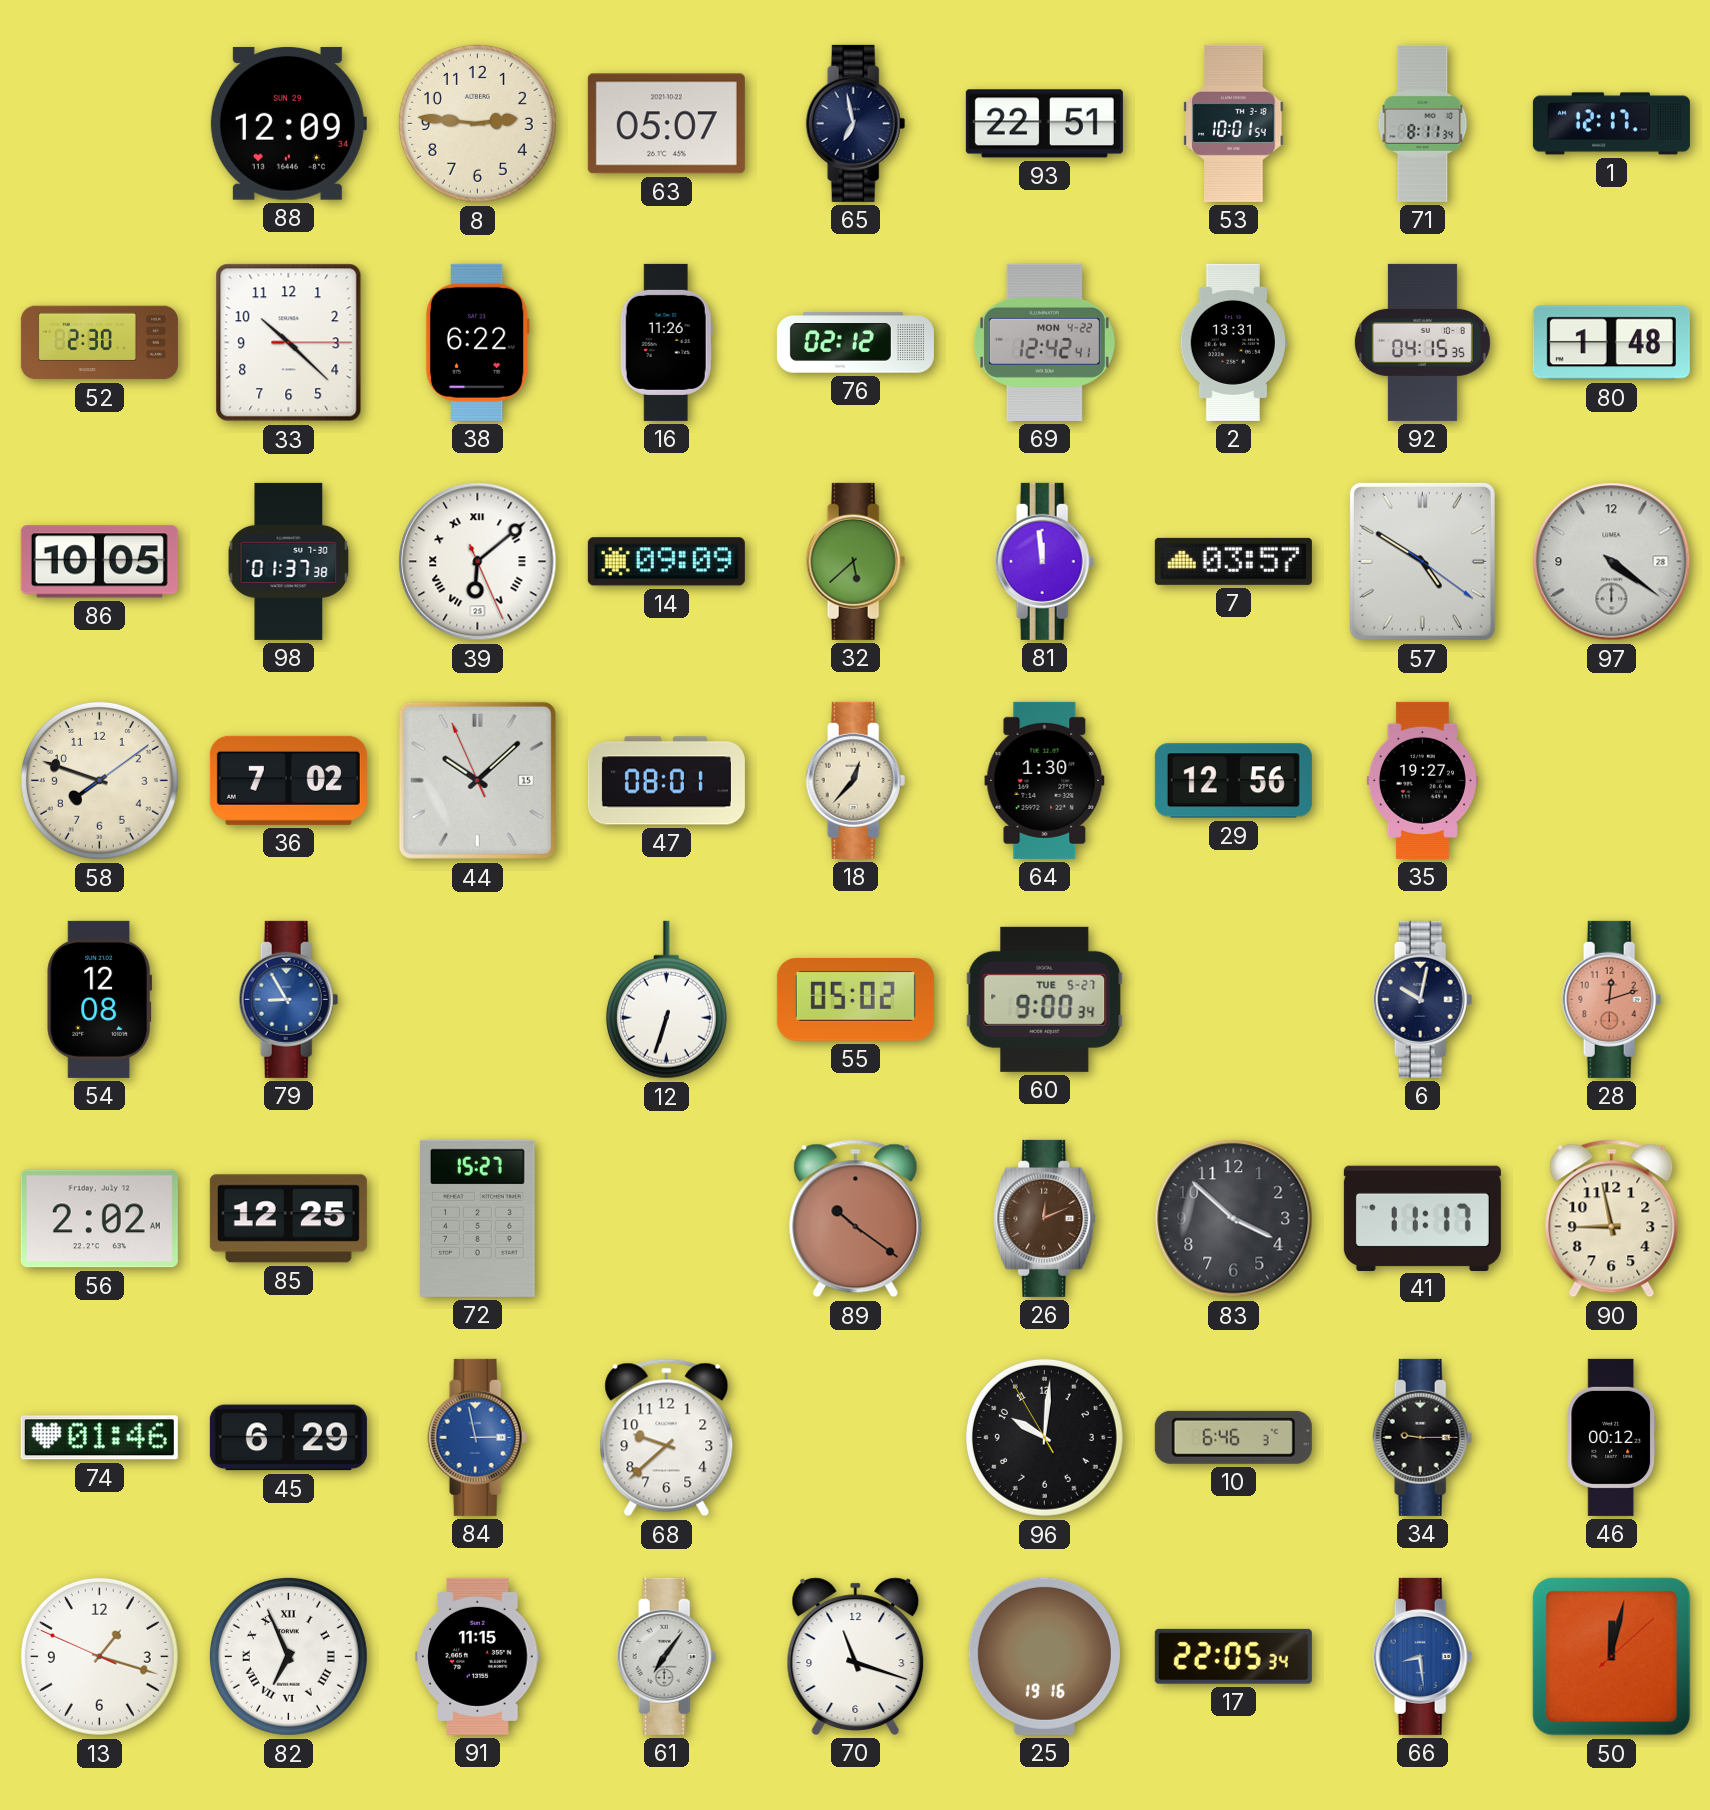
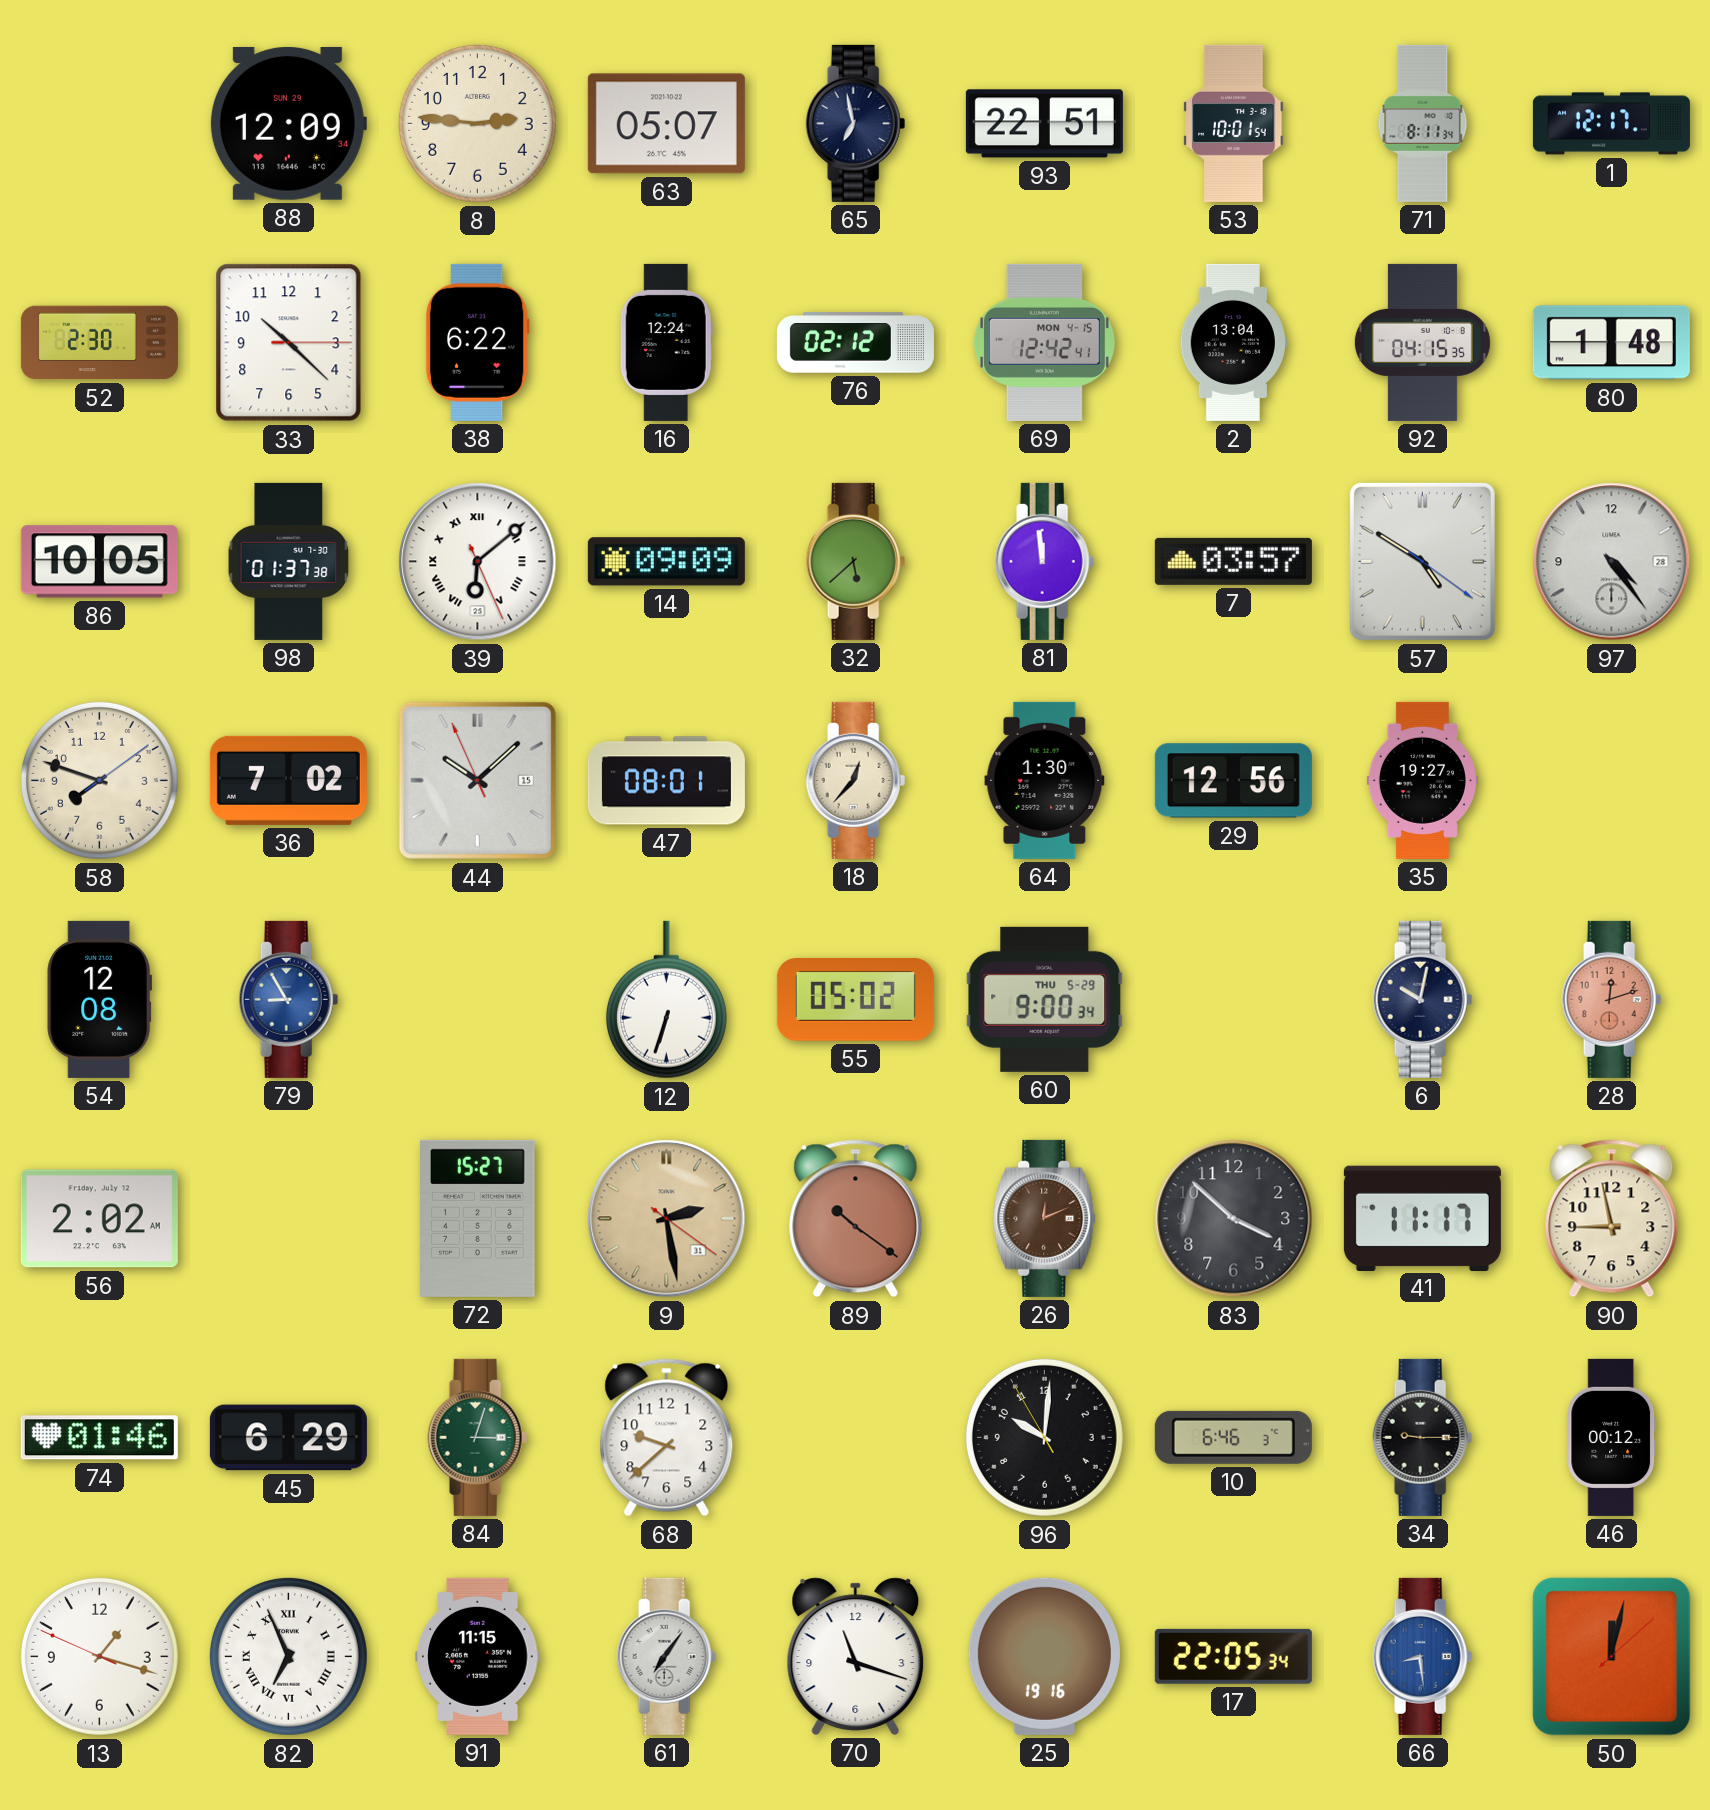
16: 11:26 -> 12:24
69 date: MON 4-22 -> MON 4-15
2: 13:31 -> 13:04
97: 4:21 -> 4:24
60 date: TUE 5-27 -> THU 5-29
85: 12:25 -> none
9: none -> 2:28
84: 2:58 -> 3:03
84 dial: blue -> green
